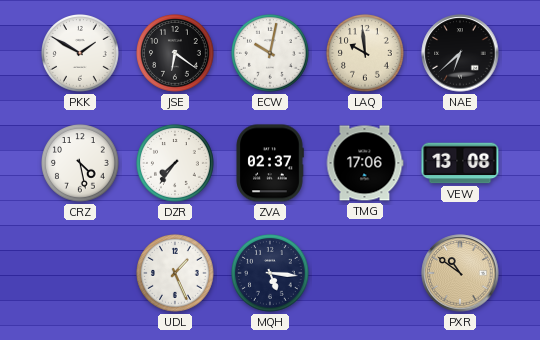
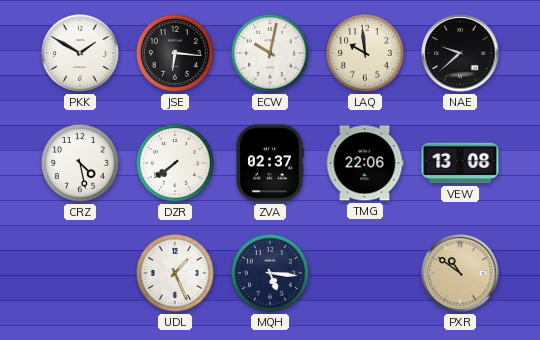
JSE: 6:21 -> 6:16
NAE: 6:38 -> 9:38
DZR: 7:36 -> 7:39
TMG: 17:06 -> 22:06
